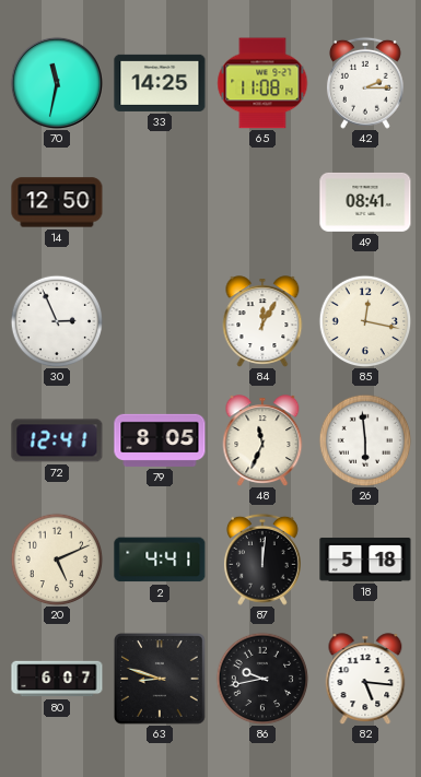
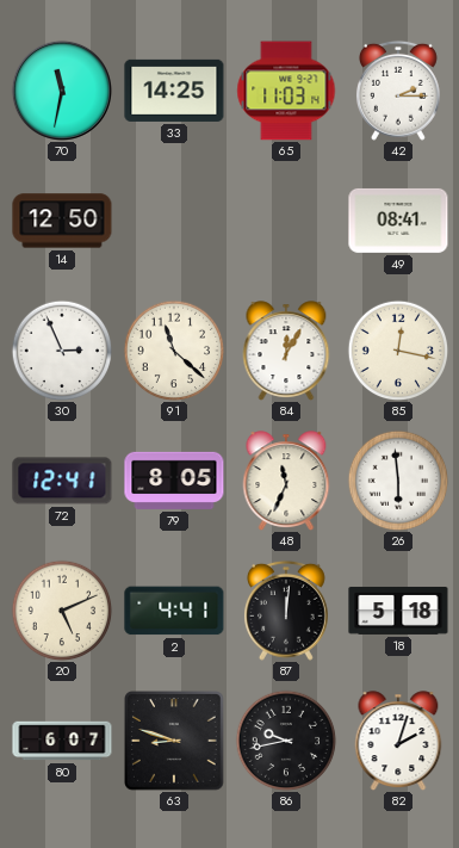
65: 11:08 -> 11:03
91: none -> 11:22
82: 5:16 -> 2:03
